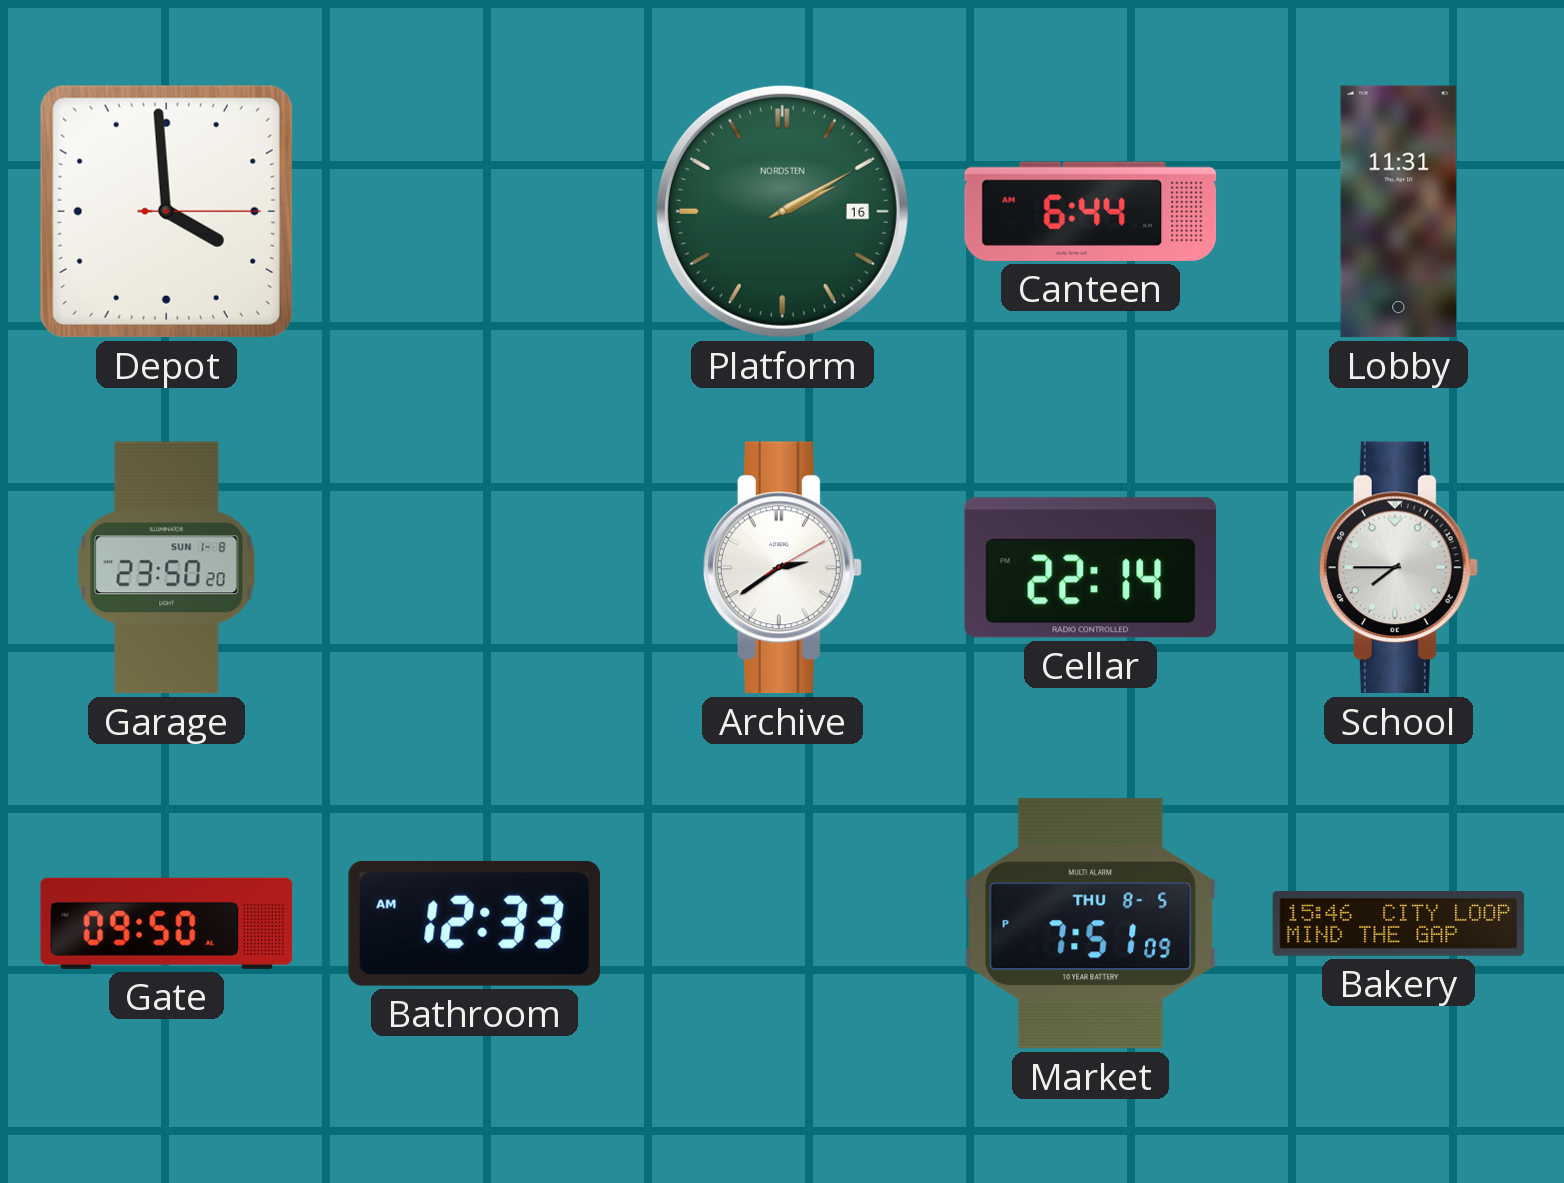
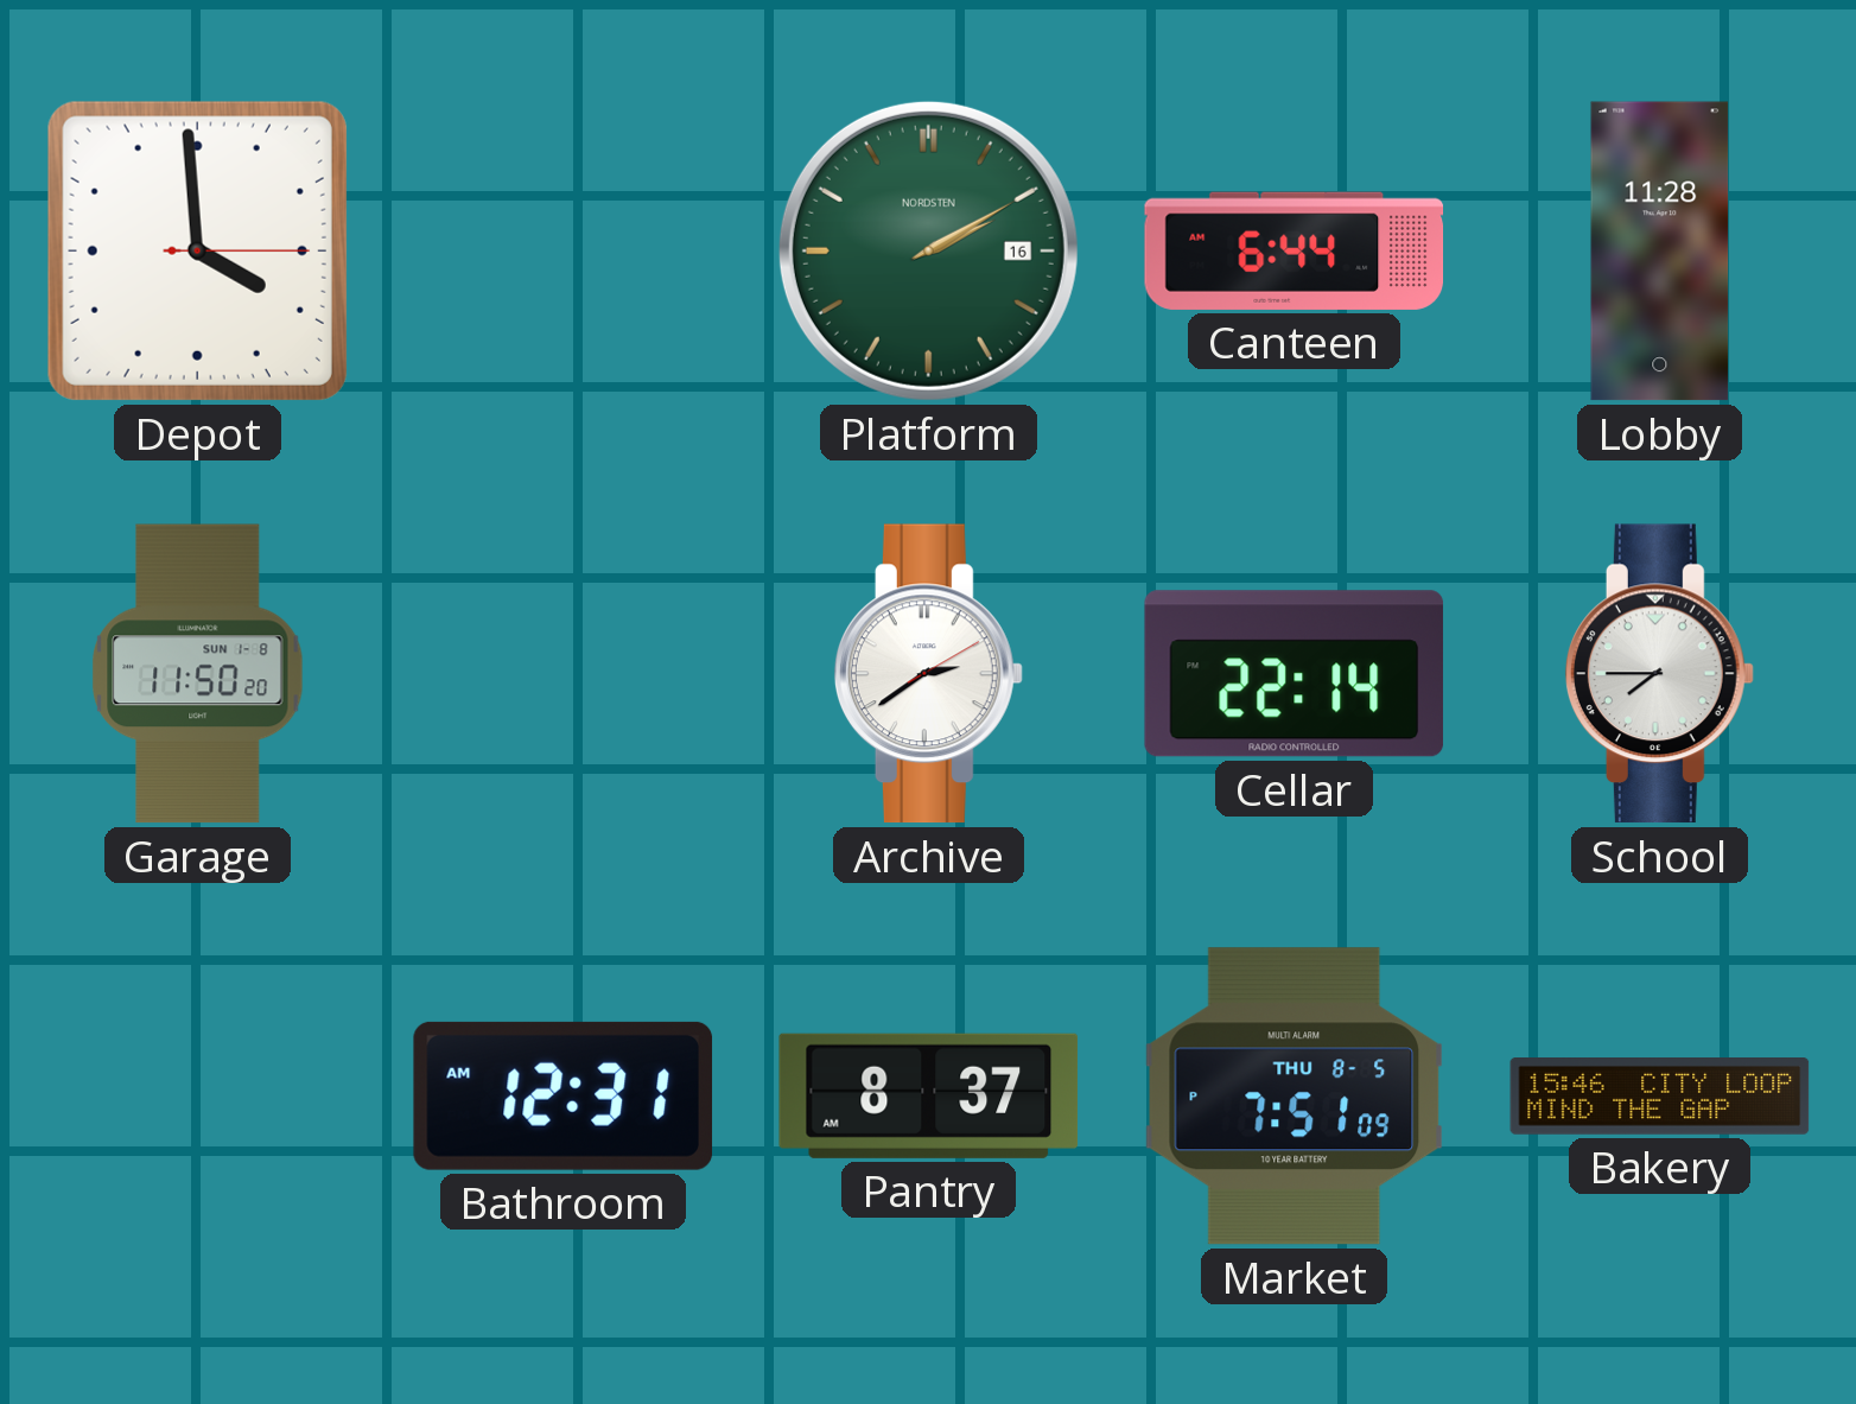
Lobby: 11:31 -> 11:28
Garage: 23:50 -> 11:50
Gate: 09:50 -> none
Bathroom: 12:33 -> 12:31
Pantry: none -> 8:37
